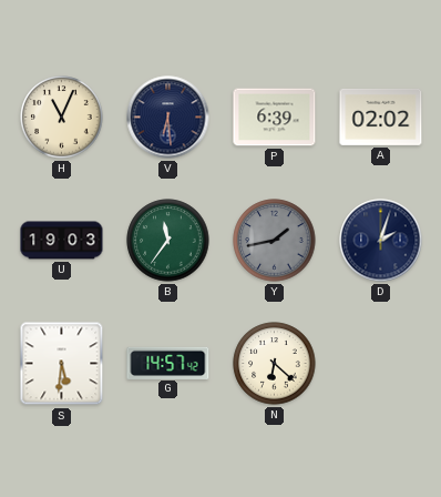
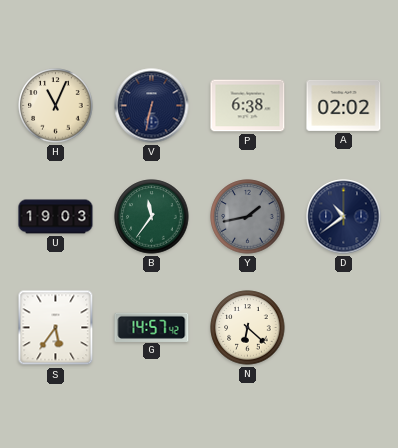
V: 6:29 -> 6:32
P: 6:39 -> 6:38
D: 2:03 -> 10:39
S: 5:31 -> 5:36
